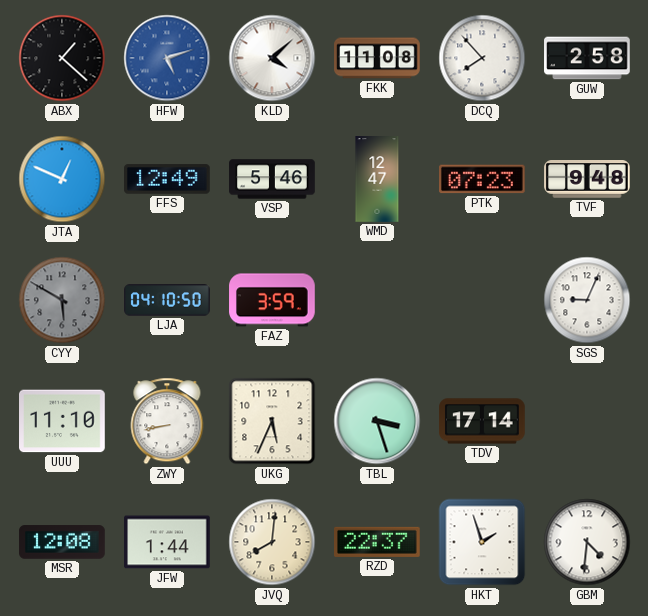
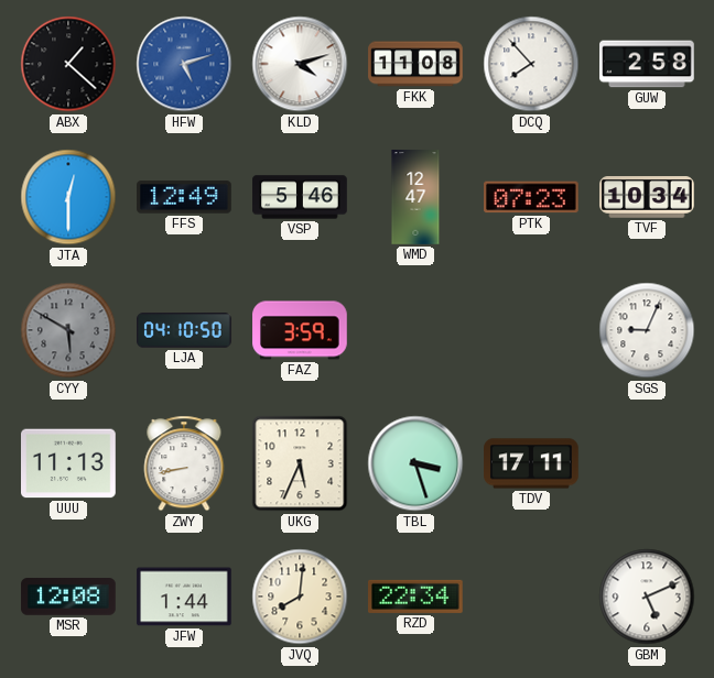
KLD: 4:08 -> 4:12
JTA: 12:49 -> 12:30
TVF: 9:48 -> 10:34
UUU: 11:10 -> 11:13
TDV: 17:14 -> 17:11
RZD: 22:37 -> 22:34
HKT: 1:57 -> none
GBM: 4:31 -> 5:11
